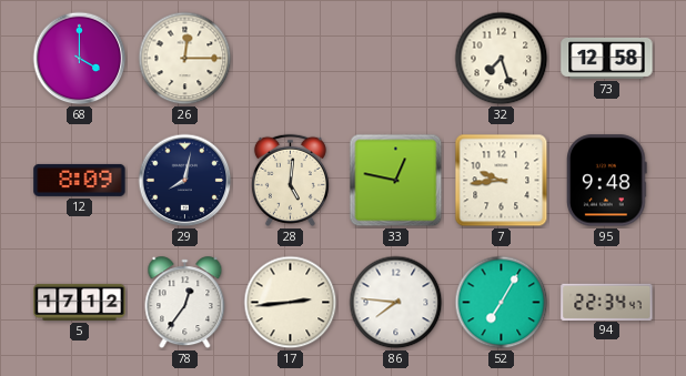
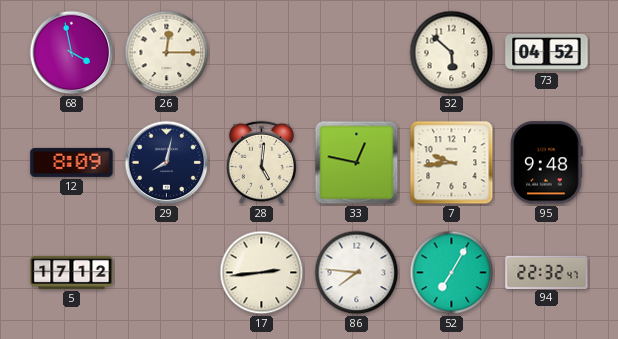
68: 4:00 -> 3:58
32: 7:27 -> 5:52
73: 12:58 -> 04:52
78: 12:36 -> none
94: 22:34 -> 22:32
